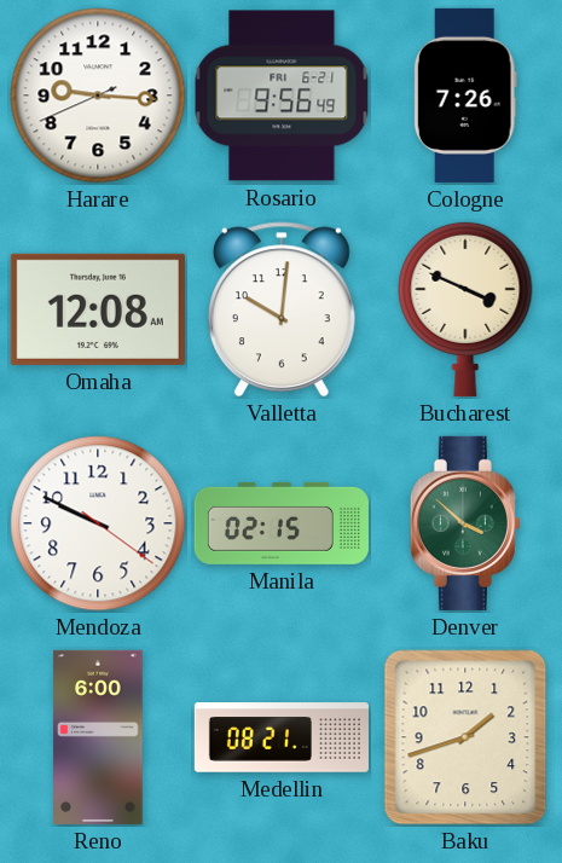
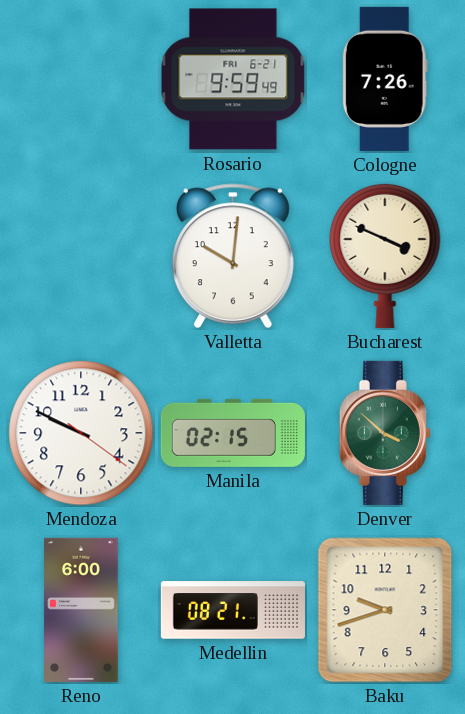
Harare: 9:15 -> none
Rosario: 9:56 -> 9:59
Omaha: 12:08 -> none
Baku: 1:42 -> 9:42
